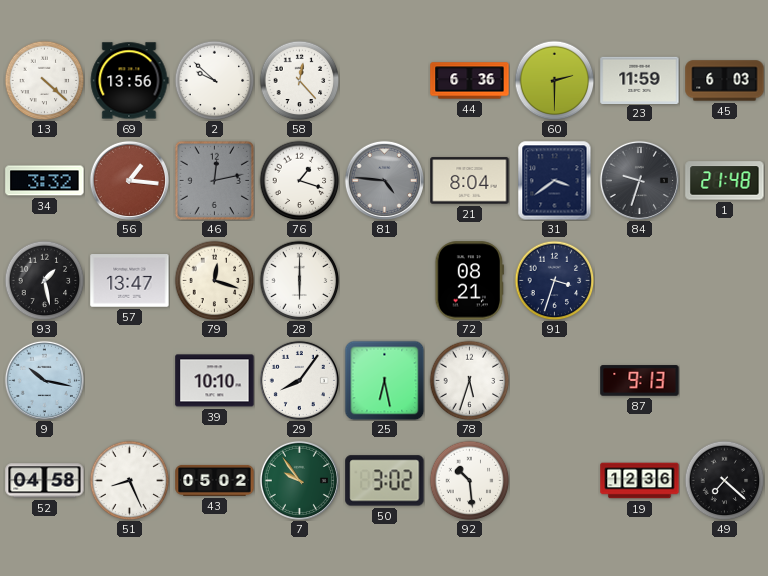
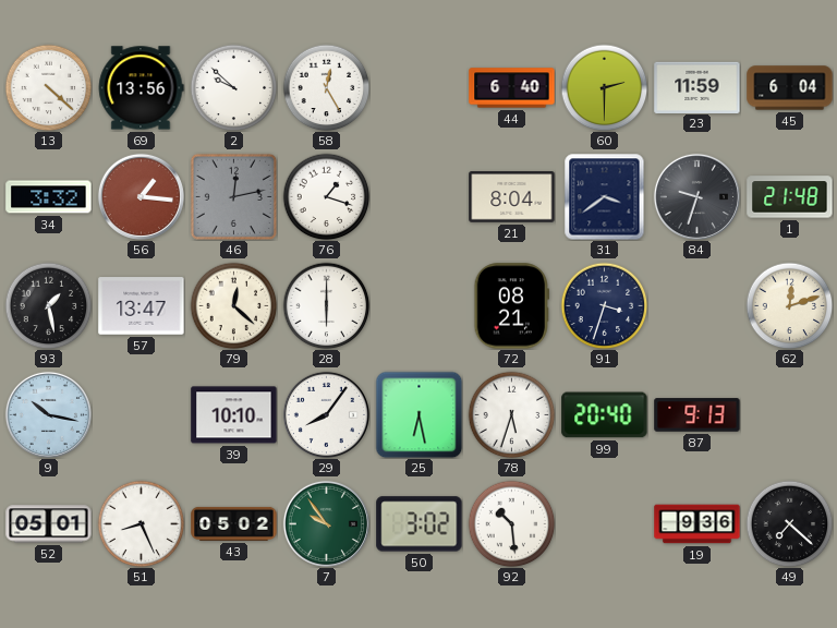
58: 12:23 -> 12:25
44: 6:36 -> 6:40
45: 6:03 -> 6:04
81: 4:46 -> none
79: 12:18 -> 12:22
62: none -> 12:12
99: none -> 20:40
52: 04:58 -> 05:01
19: 12:36 -> 9:36
